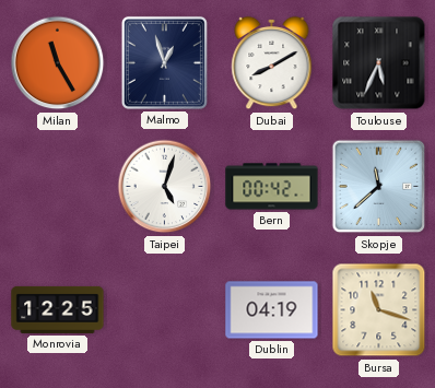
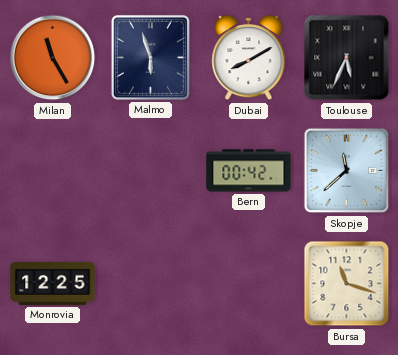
Malmo: 12:57 -> 5:57
Taipei: 5:03 -> none
Dublin: 04:19 -> none
